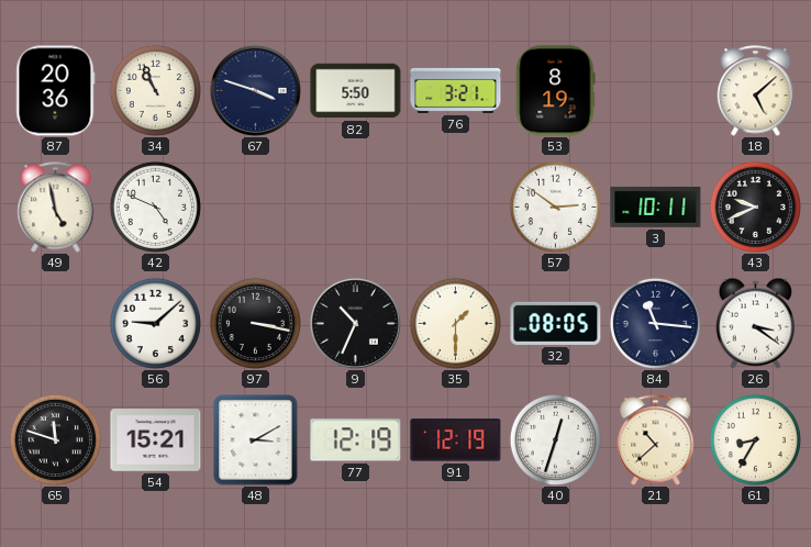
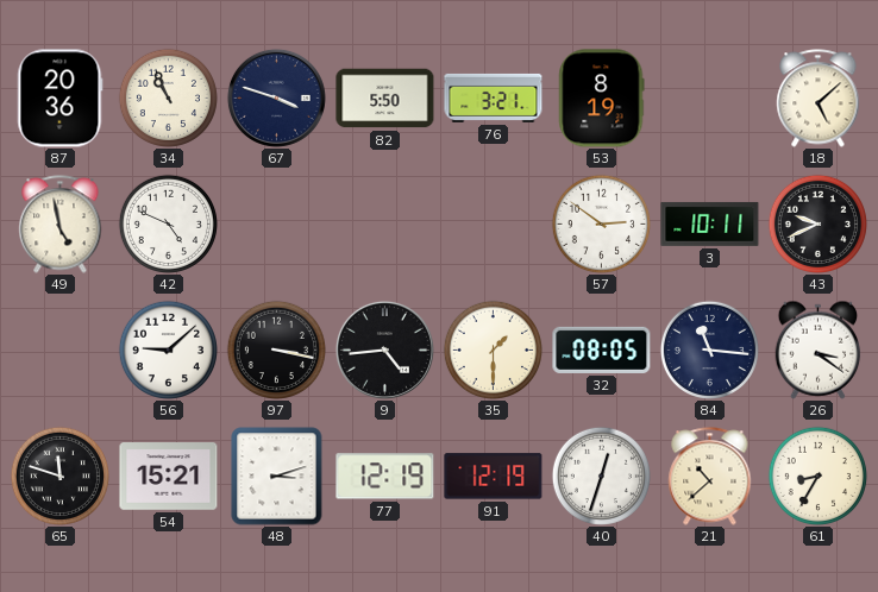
9: 10:34 -> 4:44
48: 3:10 -> 3:12
